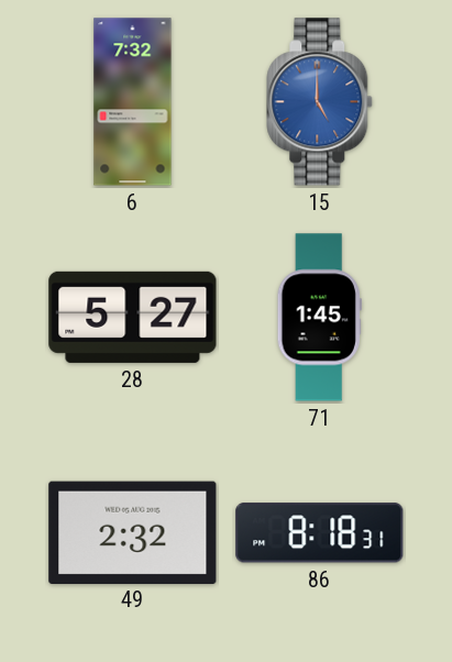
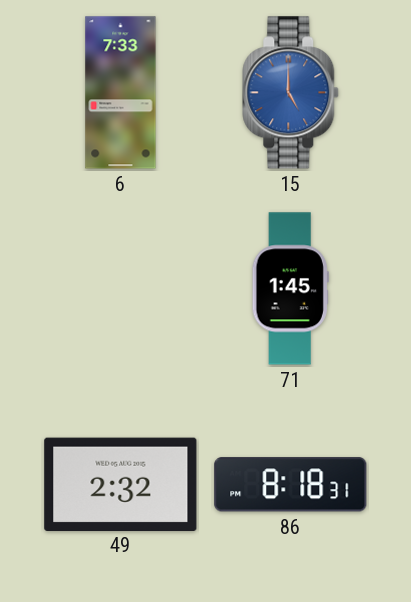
6: 7:32 -> 7:33
28: 5:27 -> none
